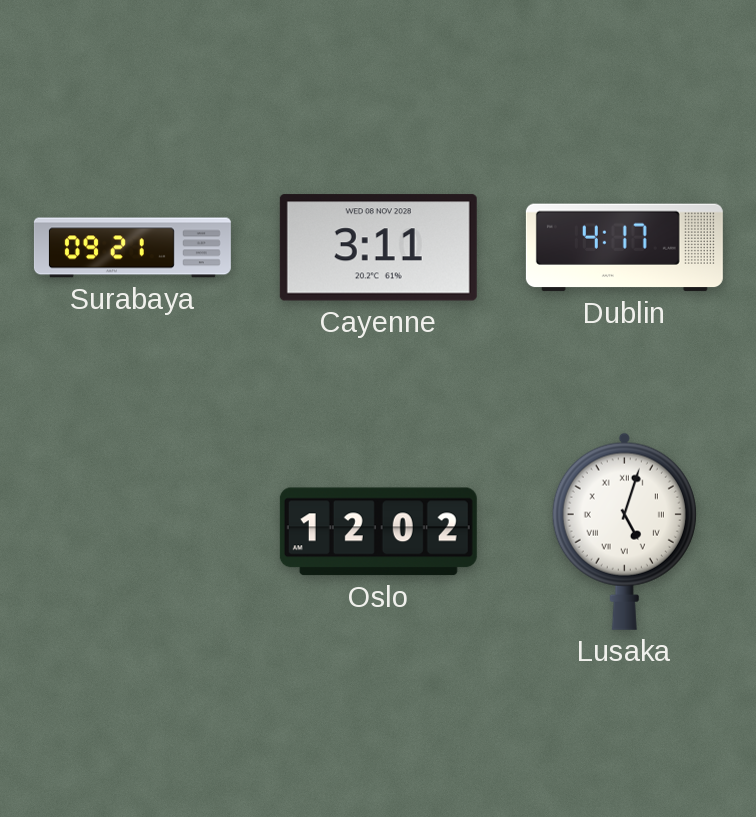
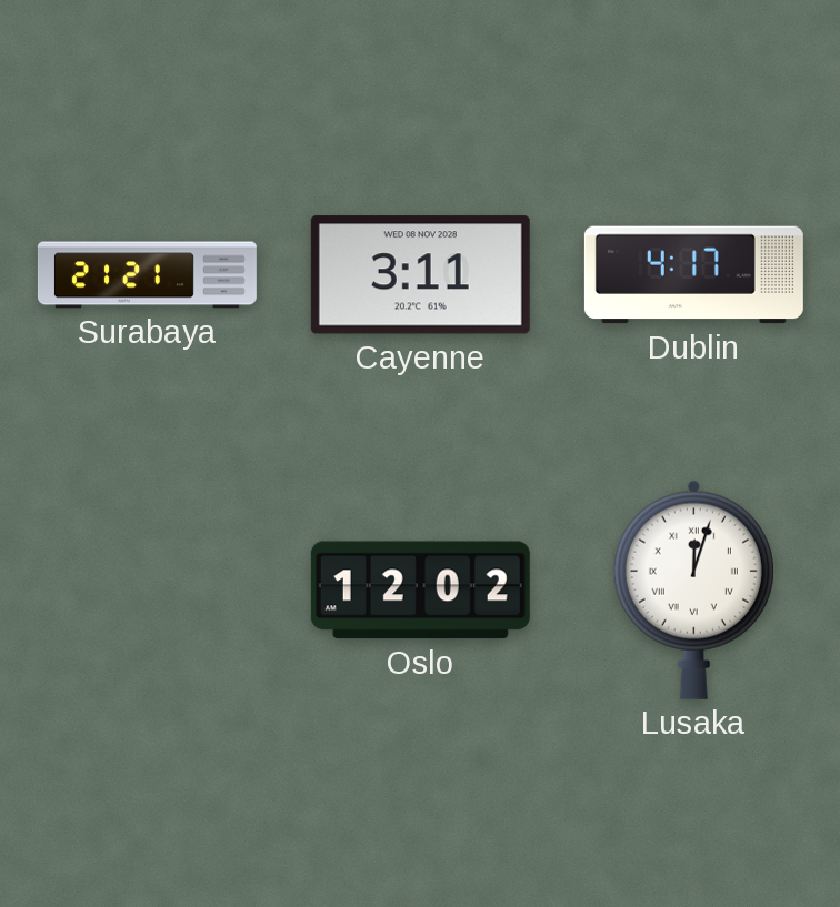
Surabaya: 09:21 -> 21:21
Lusaka: 5:03 -> 12:03
